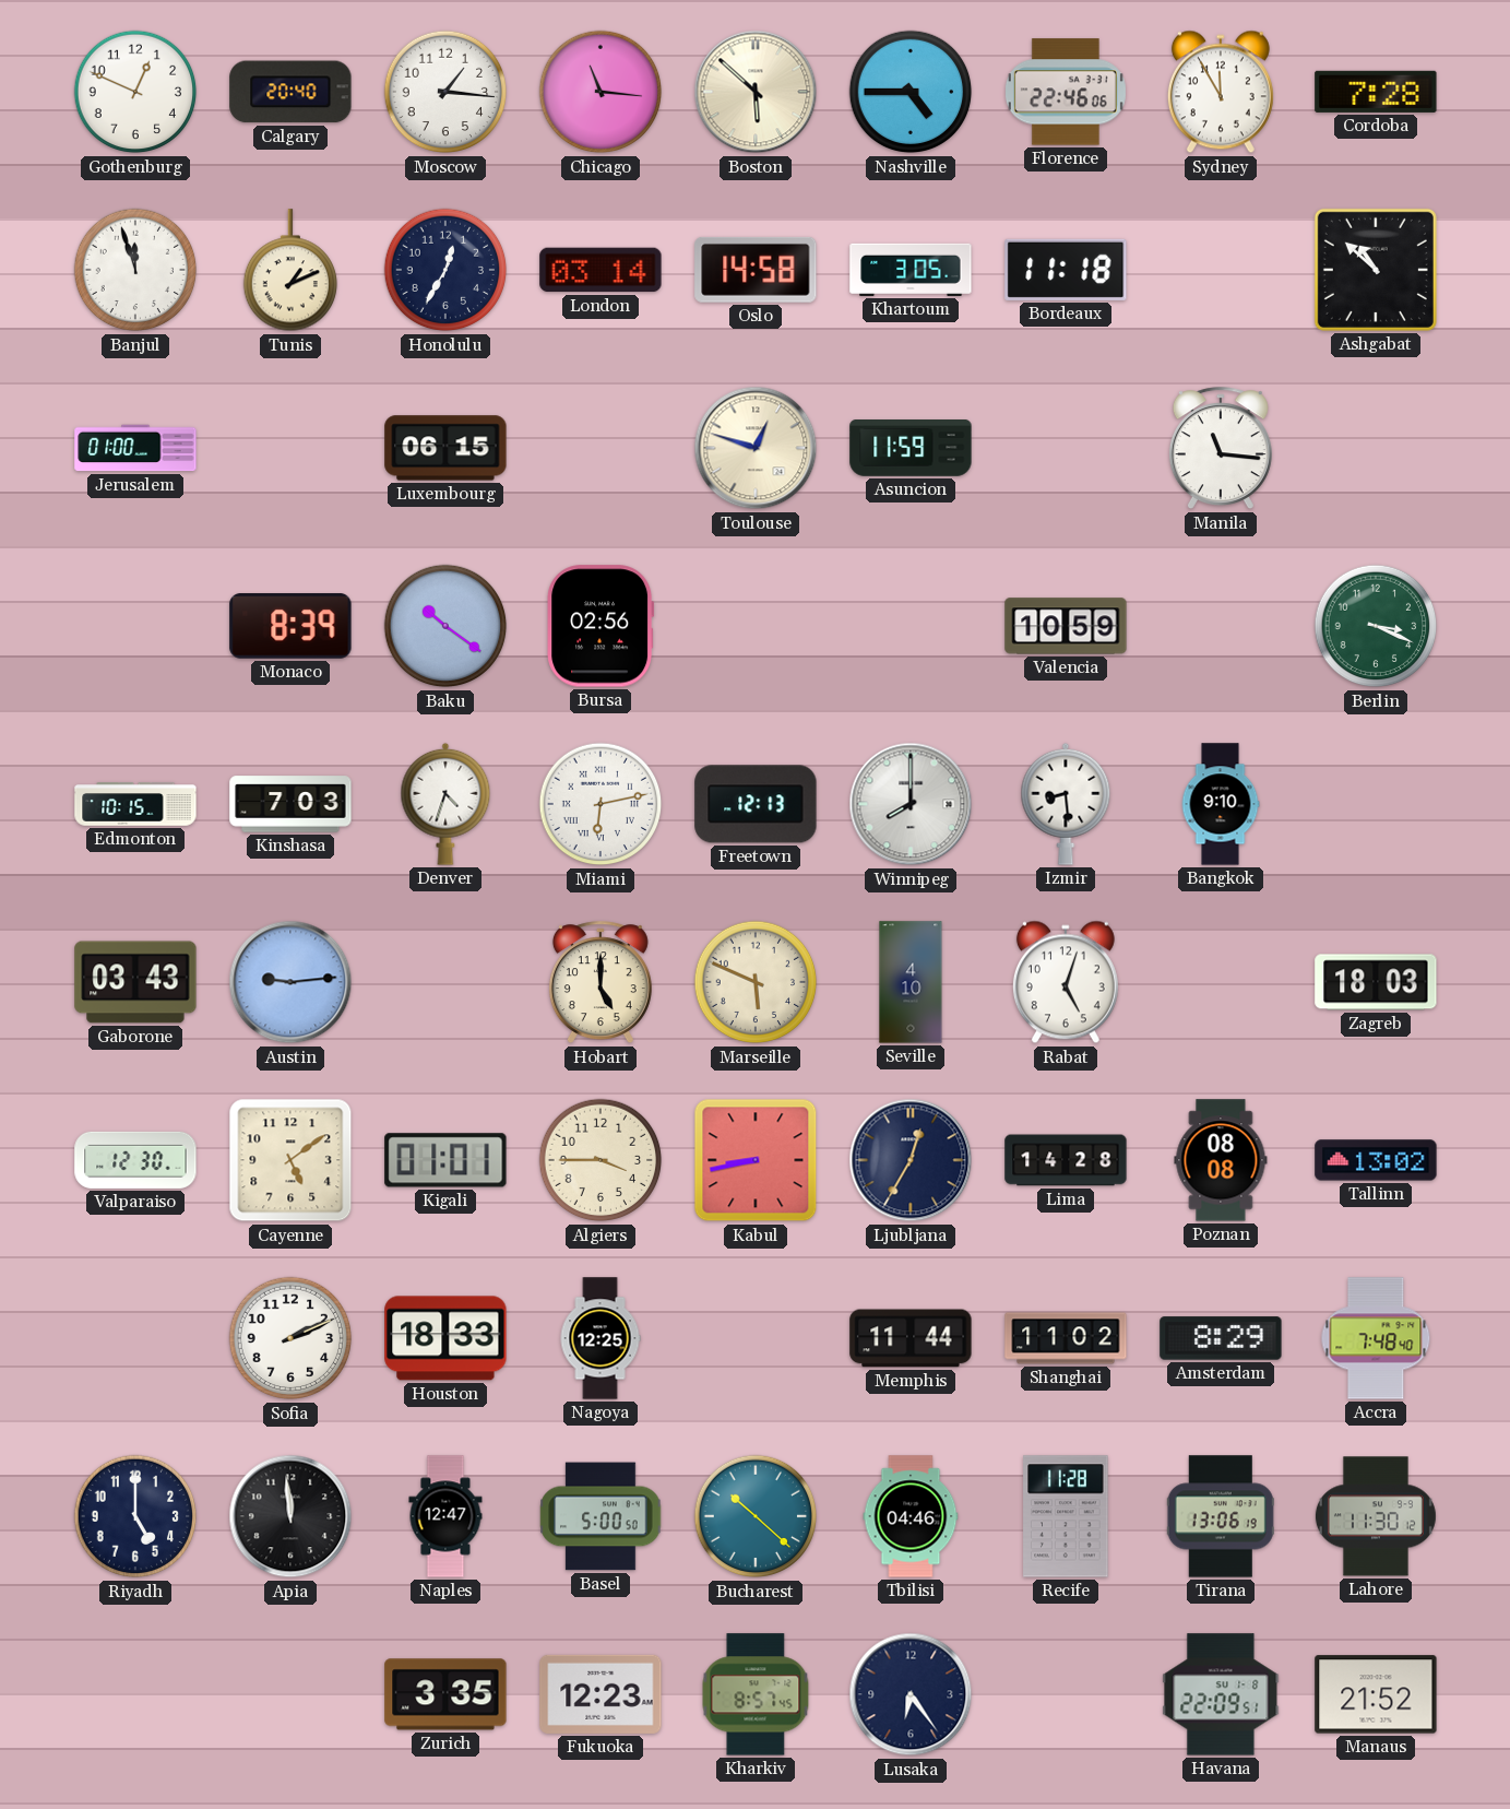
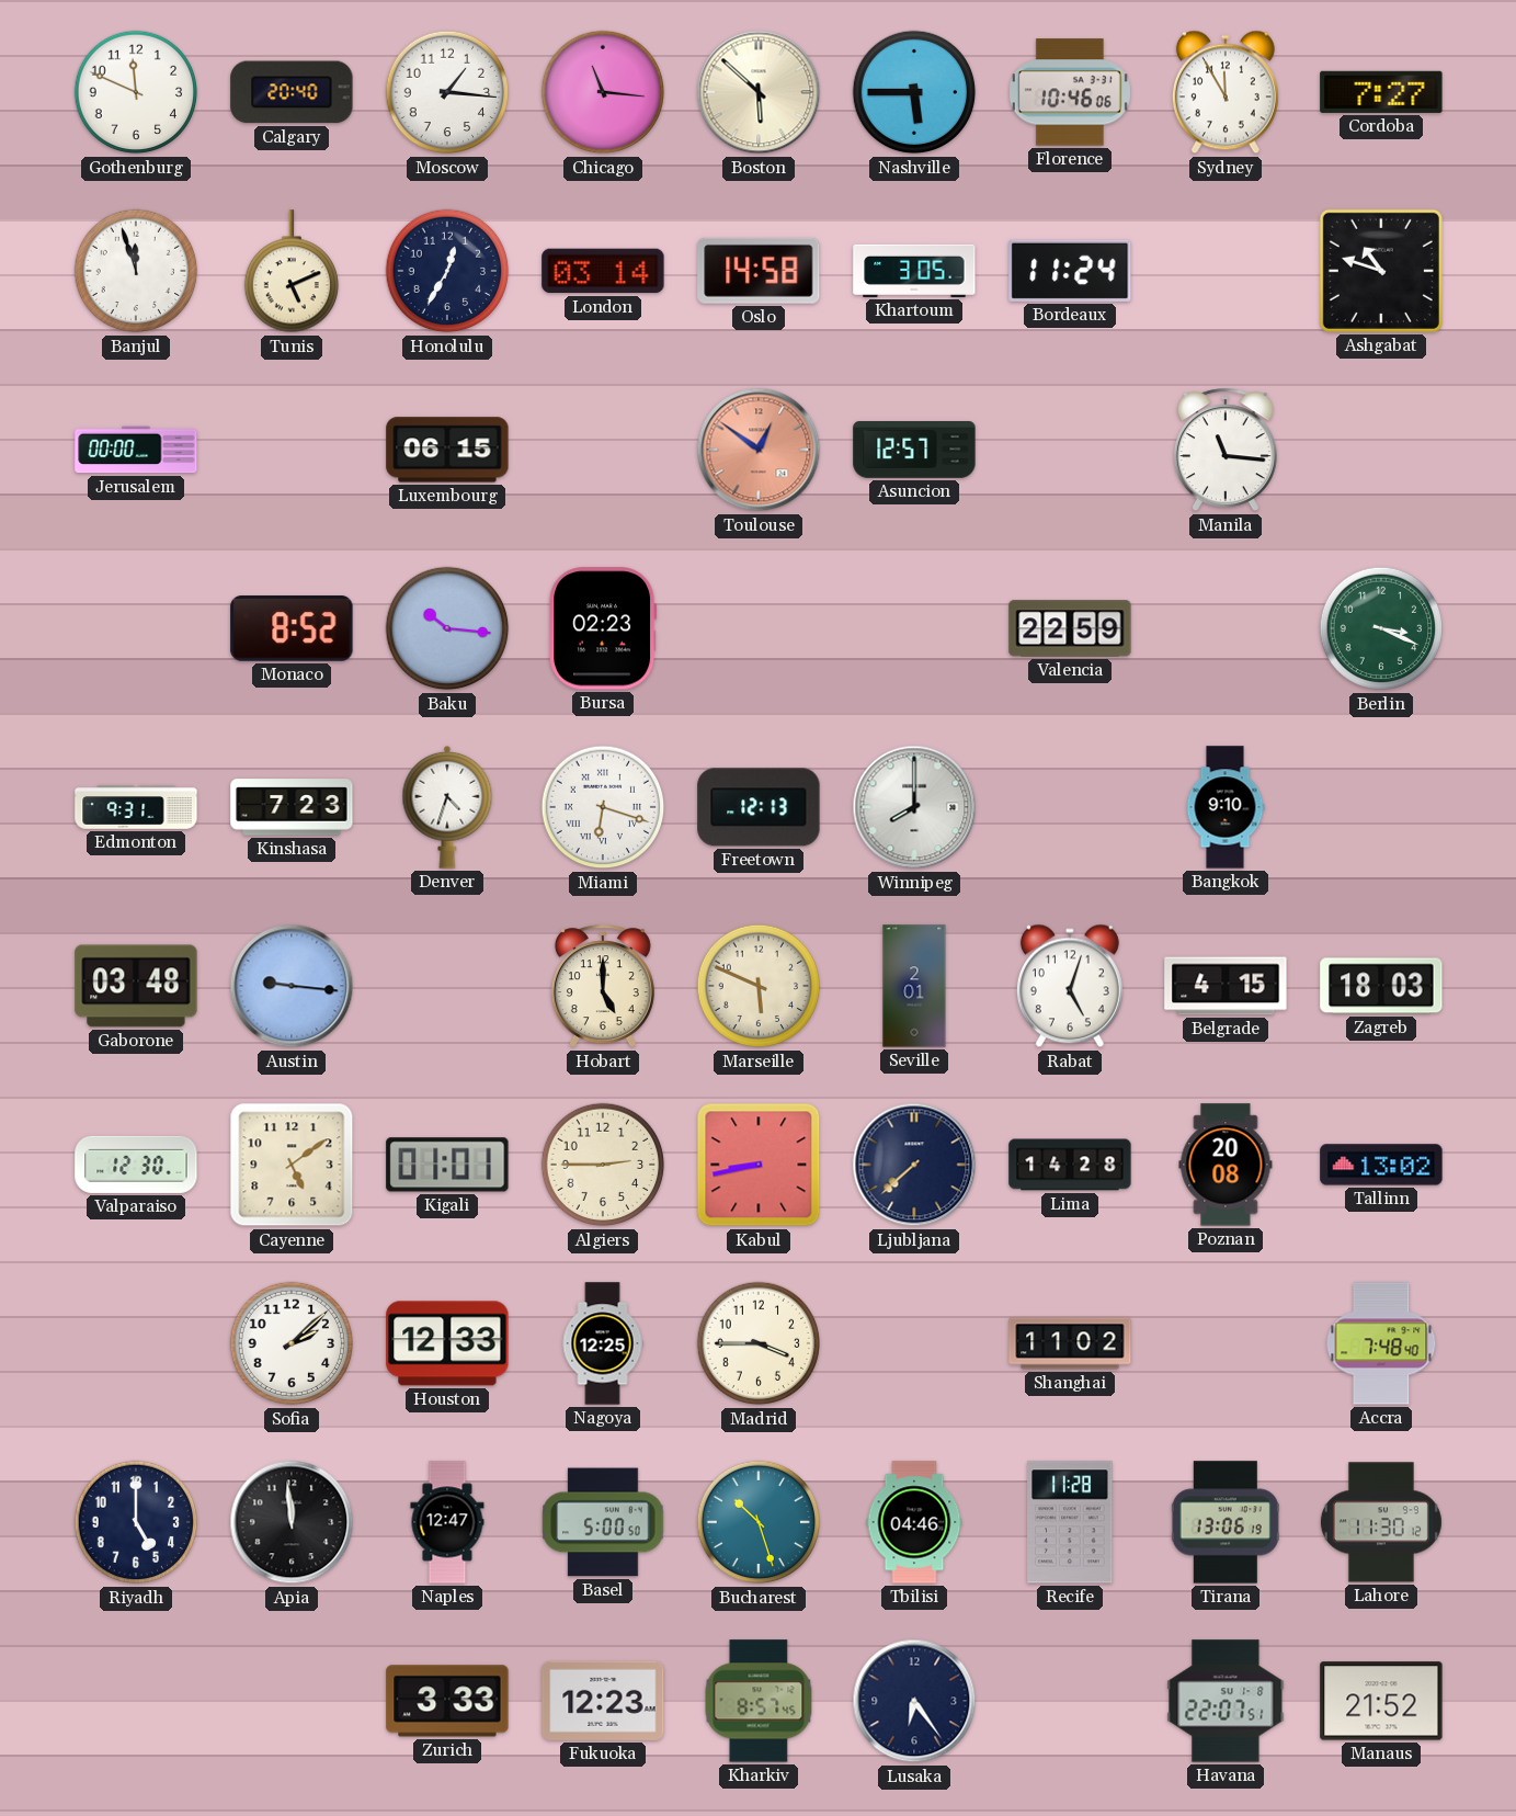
Gothenburg: 12:49 -> 11:49
Nashville: 4:45 -> 5:45
Florence: 22:46 -> 10:46
Cordoba: 7:28 -> 7:27
Tunis: 1:11 -> 5:11
Bordeaux: 11:18 -> 11:24
Ashgabat: 10:52 -> 10:48
Jerusalem: 01:00 -> 00:00
Toulouse: 12:48 -> 12:51
Toulouse dial: cream -> salmon
Asuncion: 11:59 -> 12:57
Monaco: 8:39 -> 8:52
Baku: 10:21 -> 10:16
Bursa: 02:56 -> 02:23
Valencia: 10:59 -> 22:59
Edmonton: 10:15 -> 9:31
Kinshasa: 7:03 -> 7:23
Miami: 6:13 -> 6:18
Izmir: 8:29 -> none
Gaborone: 03:43 -> 03:48
Austin: 9:14 -> 9:16
Seville: 4:10 -> 2:01
Belgrade: none -> 4:15
Algiers: 3:45 -> 2:45
Ljubljana: 12:35 -> 7:38
Poznan: 08:08 -> 20:08
Sofia: 2:11 -> 2:08
Houston: 18:33 -> 12:33
Madrid: none -> 3:45
Memphis: 11:44 -> none
Amsterdam: 8:29 -> none
Bucharest: 10:22 -> 10:27
Zurich: 3:35 -> 3:33
Havana: 22:09 -> 22:07
